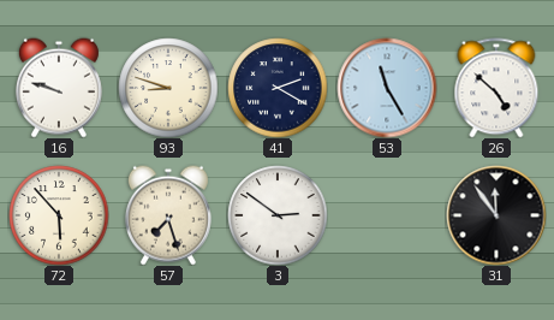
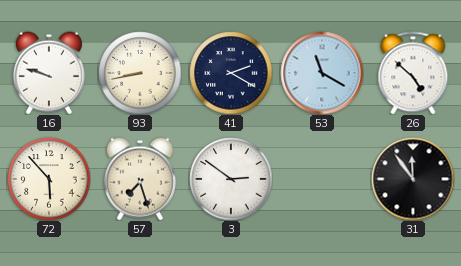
93: 8:48 -> 8:43
53: 11:25 -> 11:20
